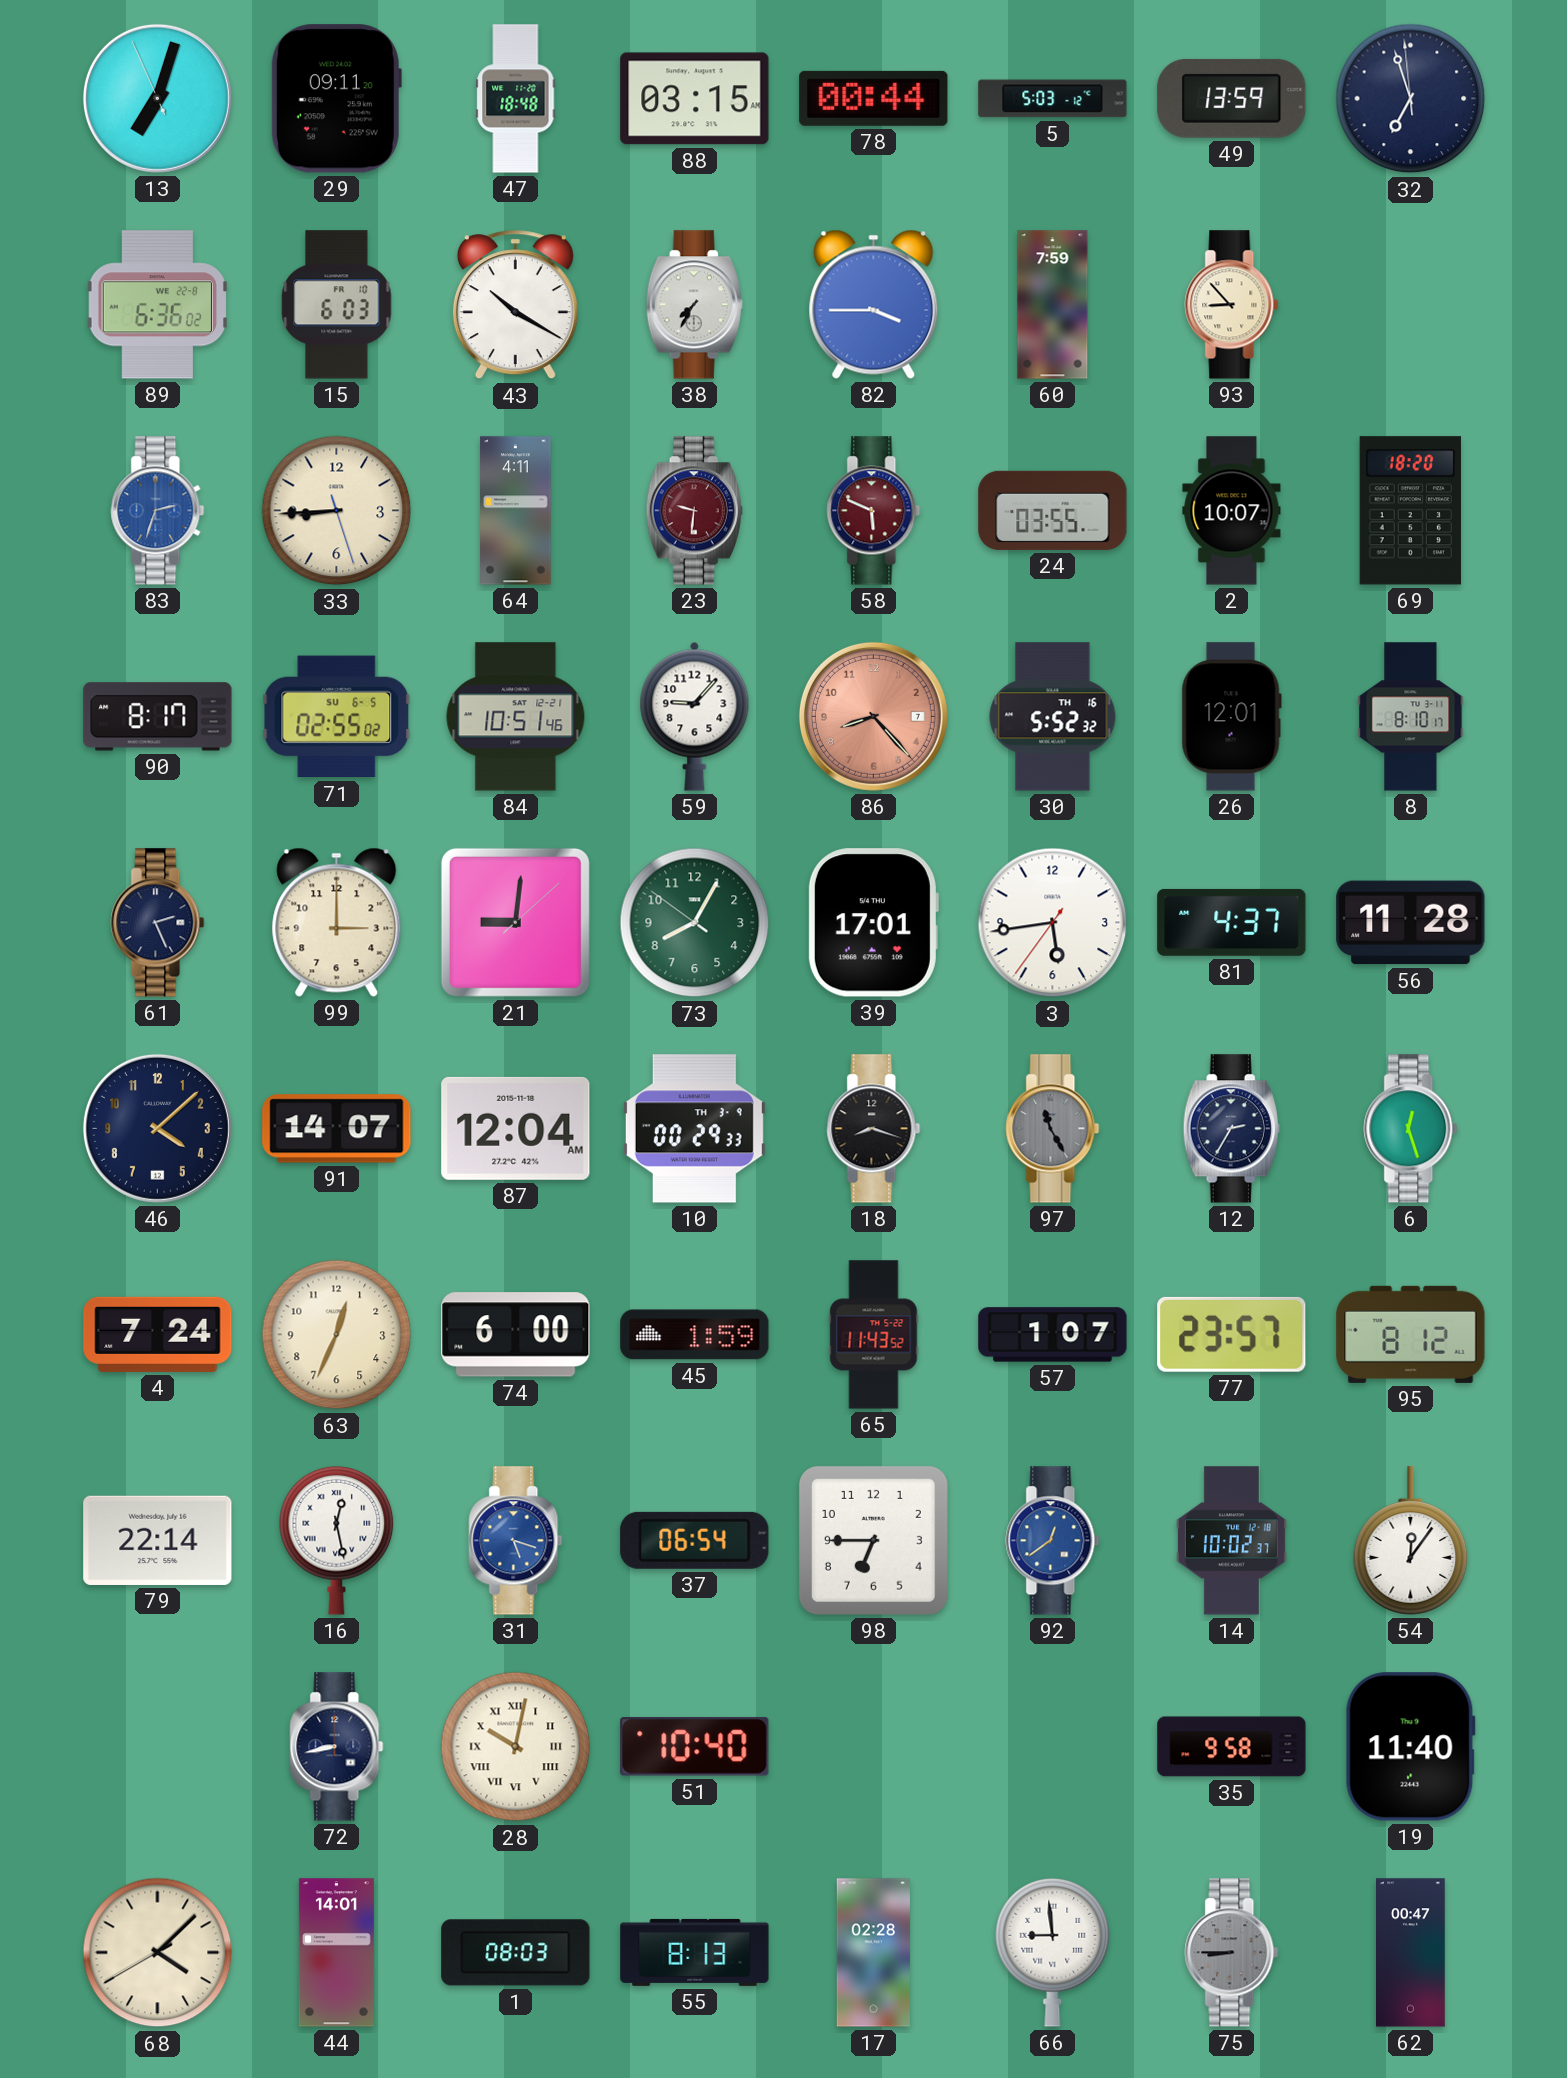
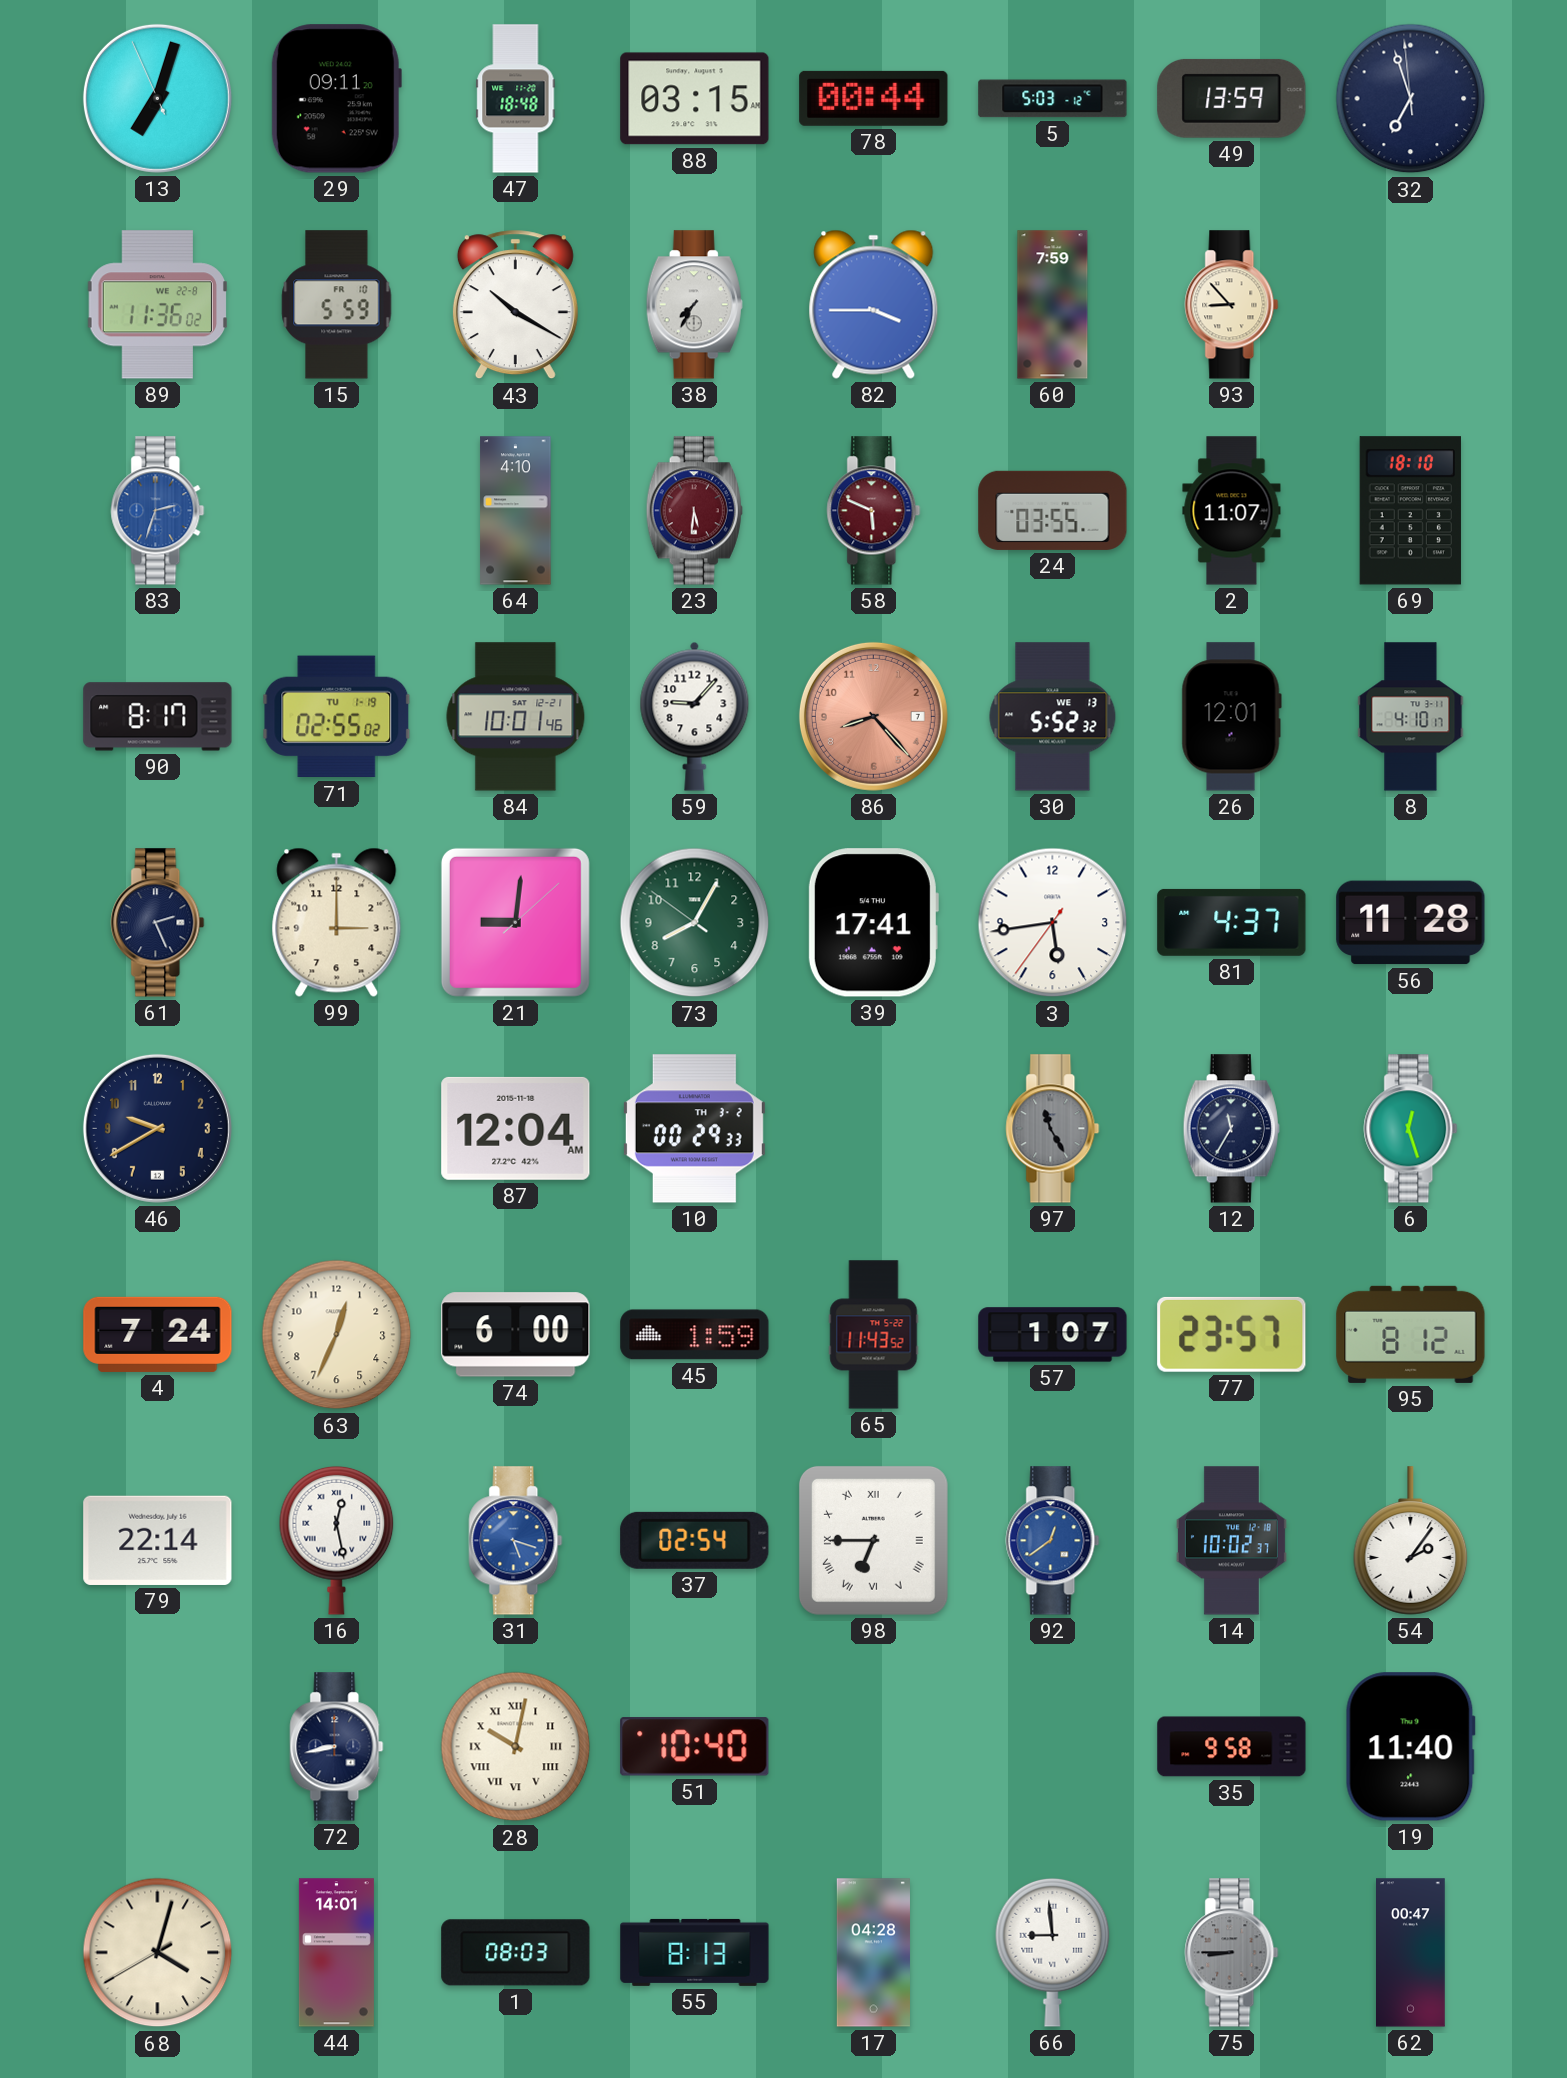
89: 6:36 -> 11:36
15: 6:03 -> 5:59
33: 8:44 -> none
64: 4:11 -> 4:10
23: 9:31 -> 5:31
2: 10:07 -> 11:07
69: 18:20 -> 18:10
71 date: SU 6-5 -> TU 1-19
84: 10:51 -> 10:01
30 date: TH 16 -> WE 13
8: 8:10 -> 4:10
39: 17:01 -> 17:41
46: 4:08 -> 9:40
91: 14:07 -> none
10 date: TH 3-9 -> TH 3-2
18: 8:18 -> none
12: 2:35 -> 11:35
37: 06:54 -> 02:54
98 numerals: Arabic -> Roman
54: 12:06 -> 2:06
68: 4:07 -> 4:02
17: 02:28 -> 04:28
